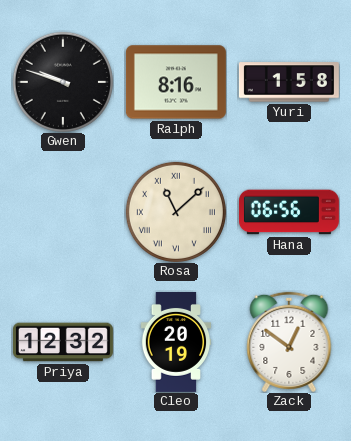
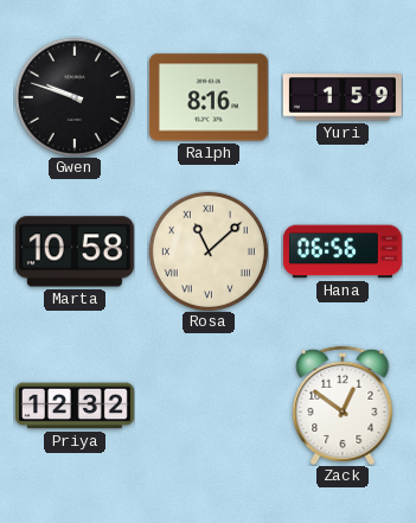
Yuri: 1:58 -> 1:59
Marta: none -> 10:58
Cleo: 20:19 -> none
